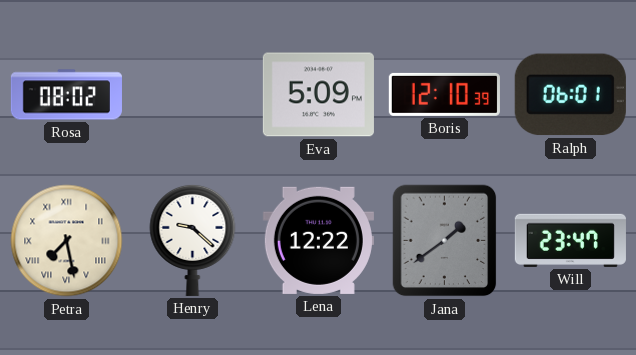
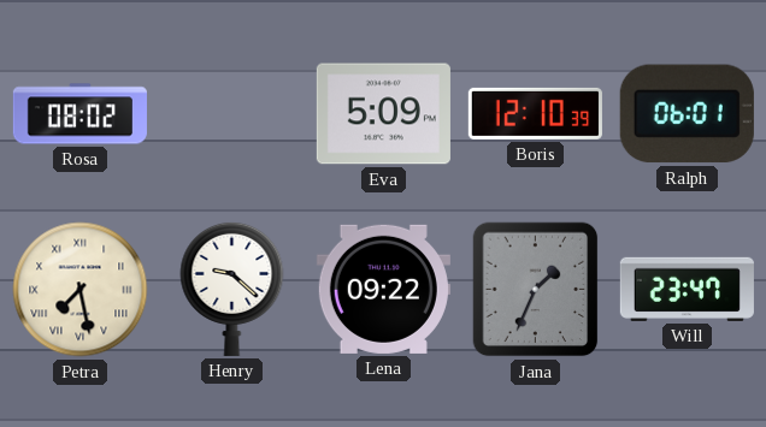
Lena: 12:22 -> 09:22
Jana: 1:39 -> 1:34
